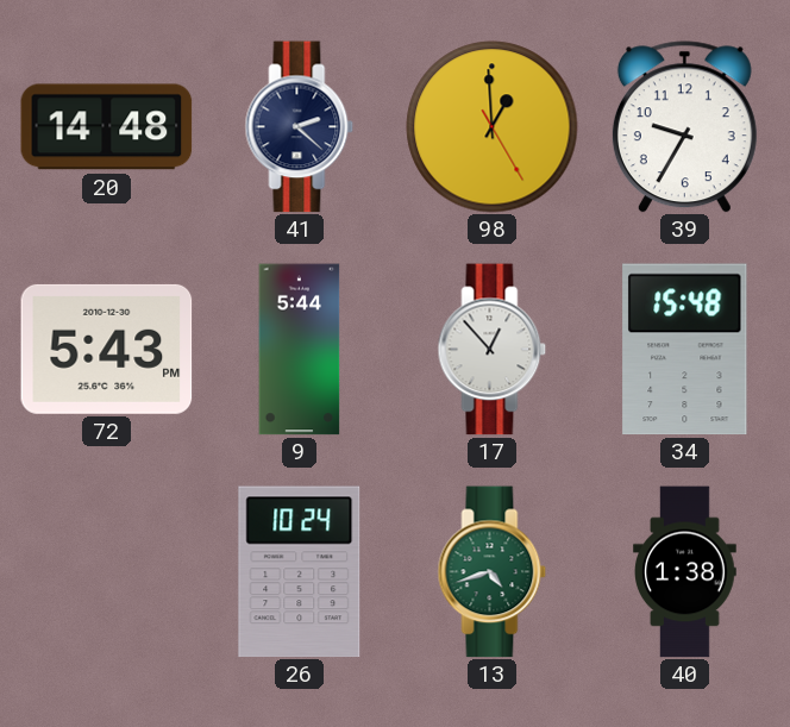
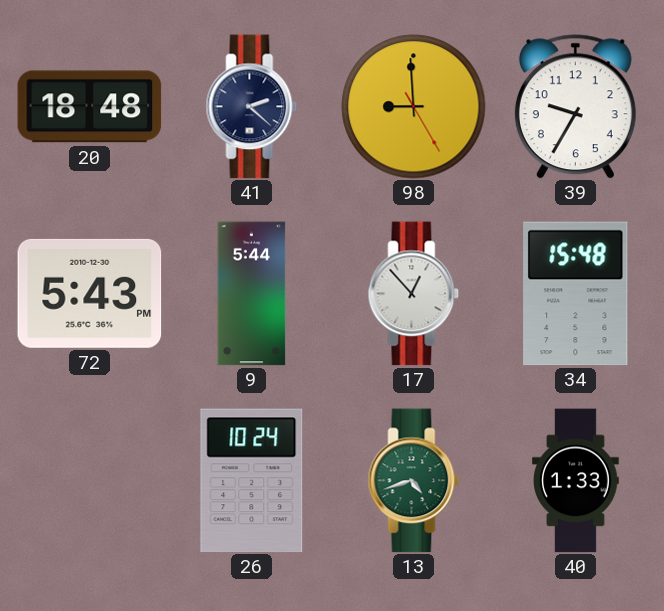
20: 14:48 -> 18:48
98: 12:59 -> 8:59
40: 1:38 -> 1:33
